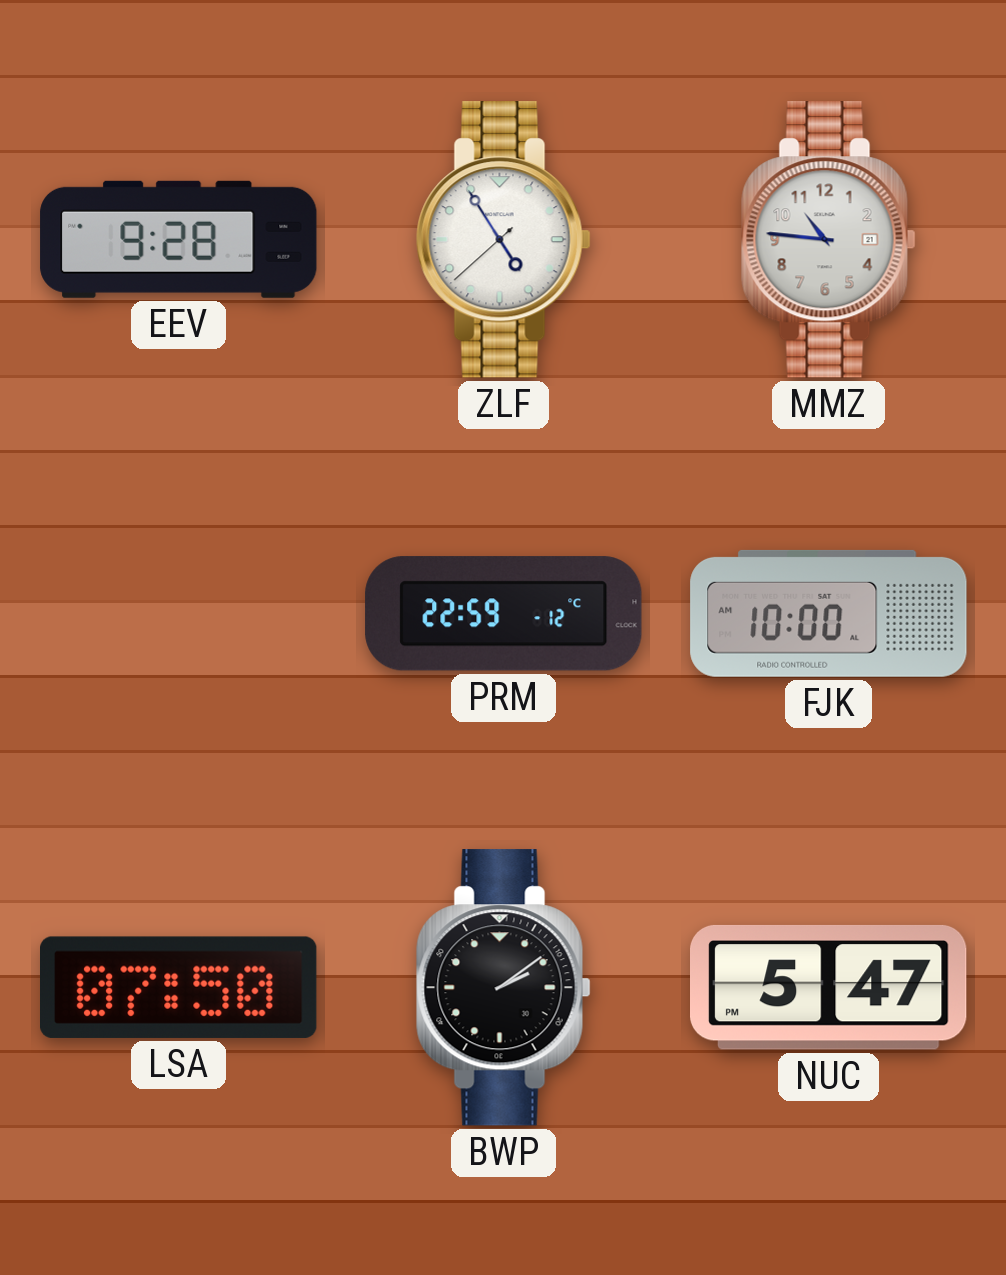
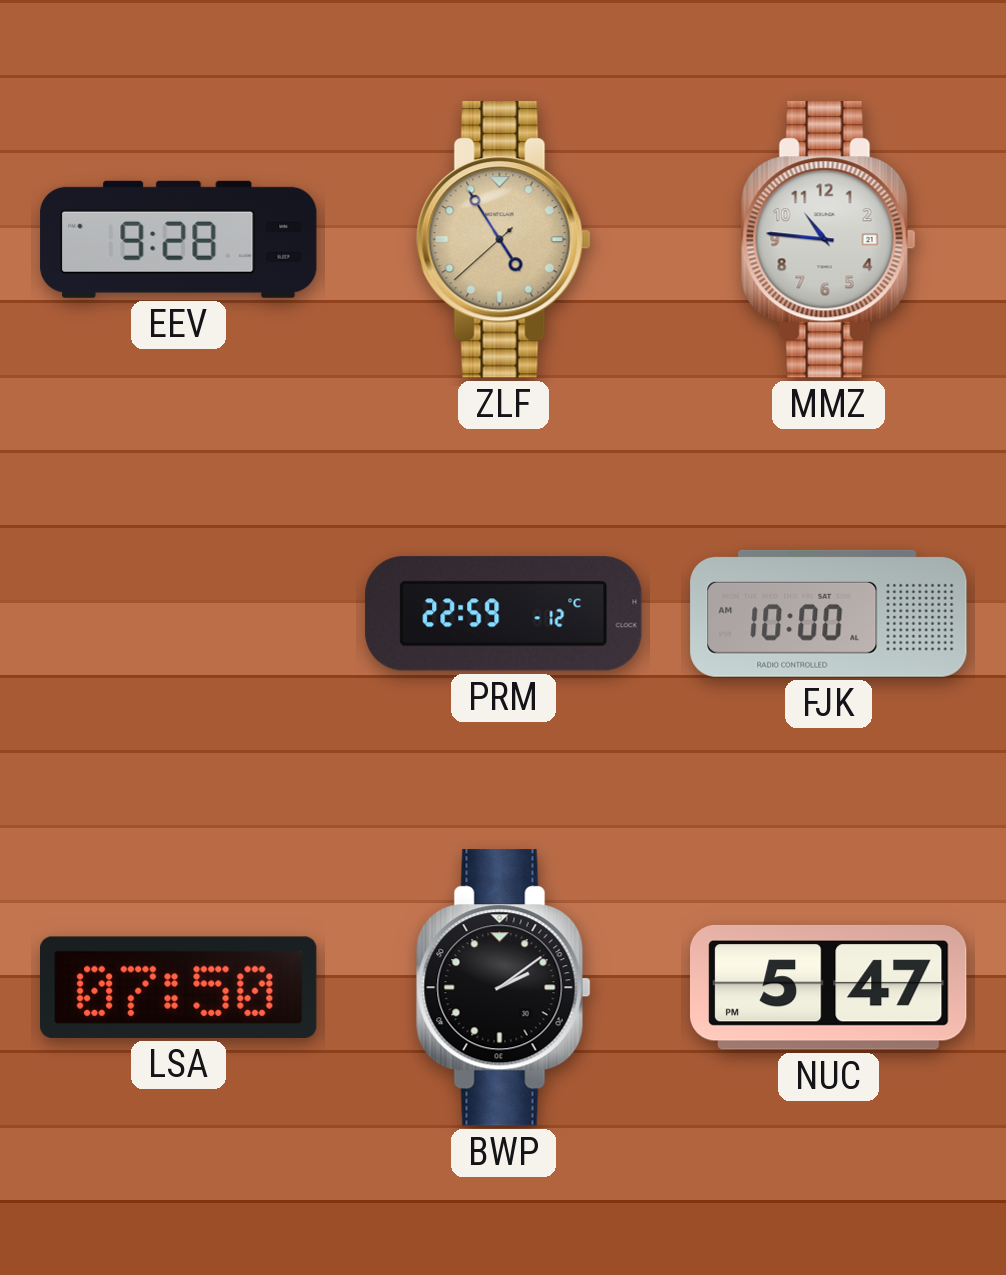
ZLF dial: white -> champagne
